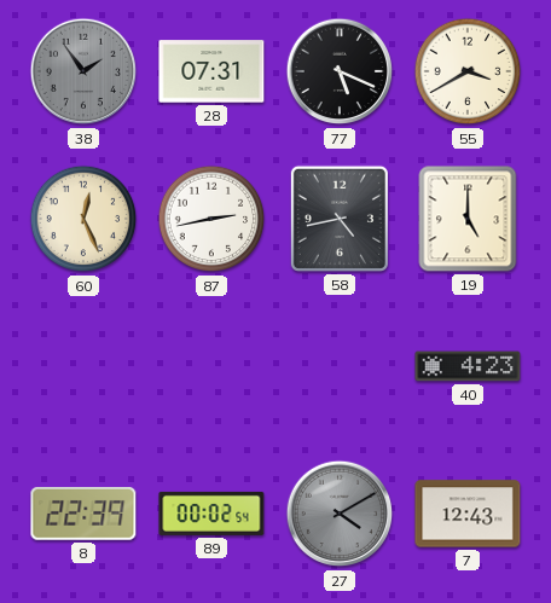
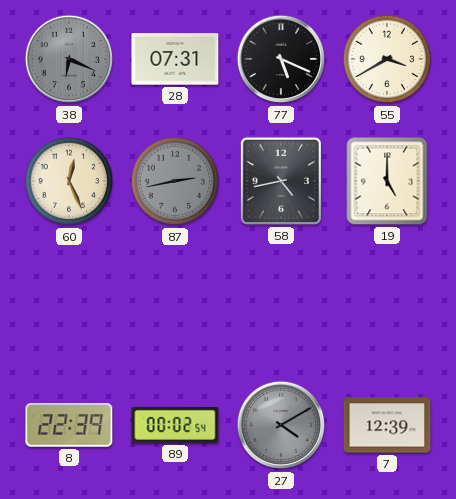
38: 1:54 -> 6:19
87 dial: white -> grey
40: 4:23 -> none
7: 12:43 -> 12:39
